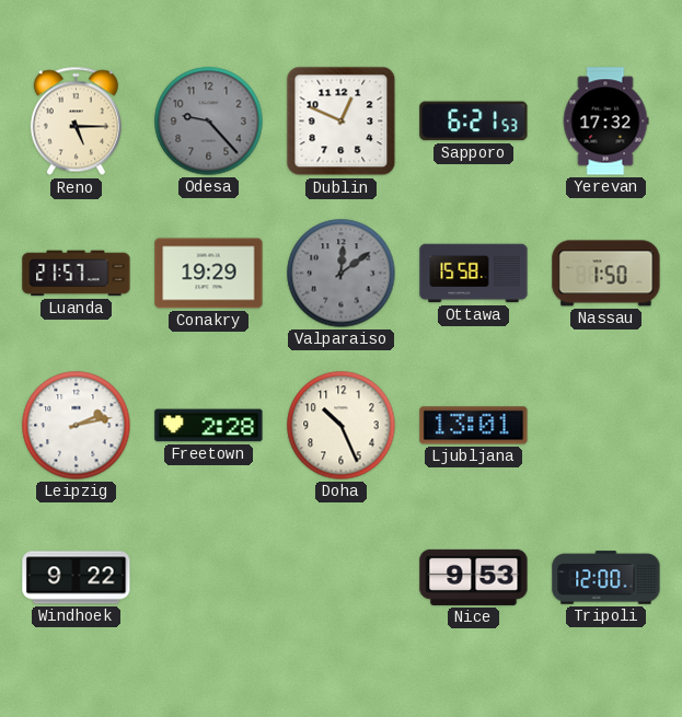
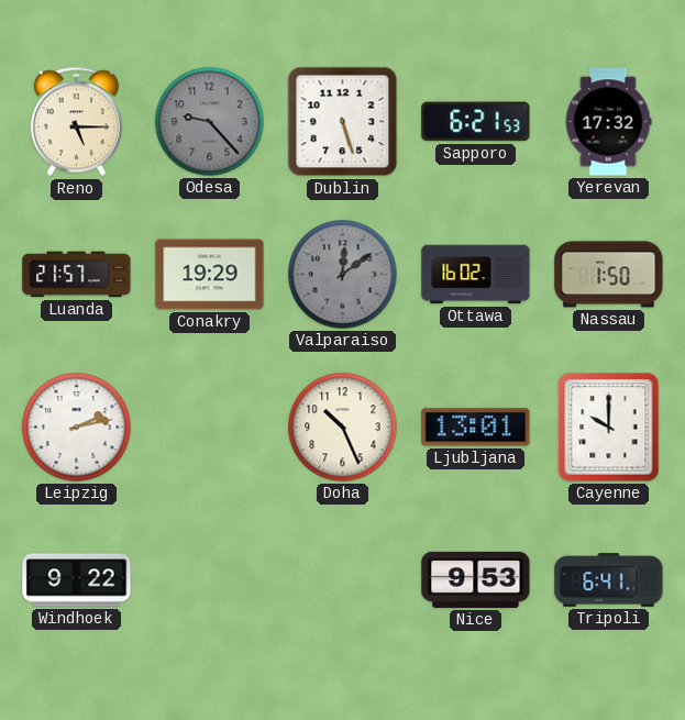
Dublin: 12:49 -> 5:27
Ottawa: 15:58 -> 16:02
Freetown: 2:28 -> none
Cayenne: none -> 10:00
Tripoli: 12:00 -> 6:41
